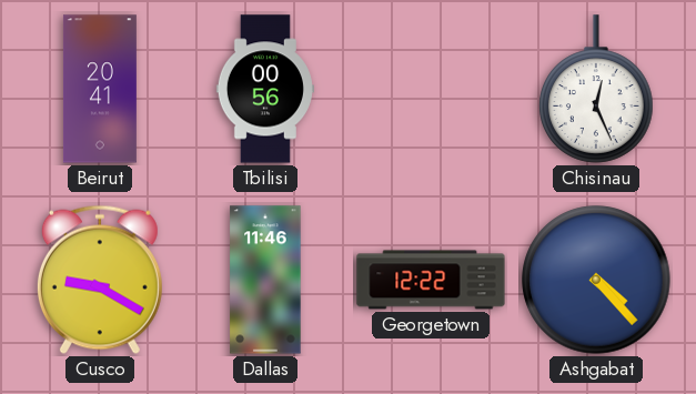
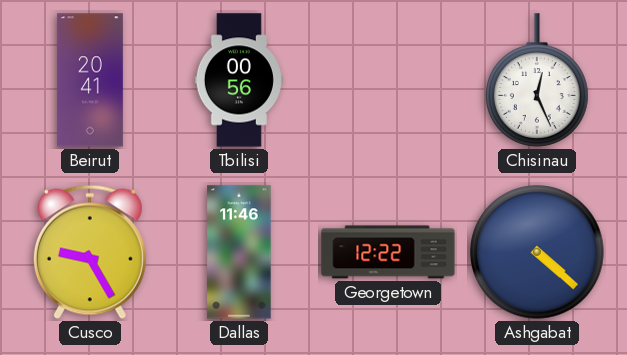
Cusco: 9:20 -> 9:25
Ashgabat: 4:23 -> 4:22
